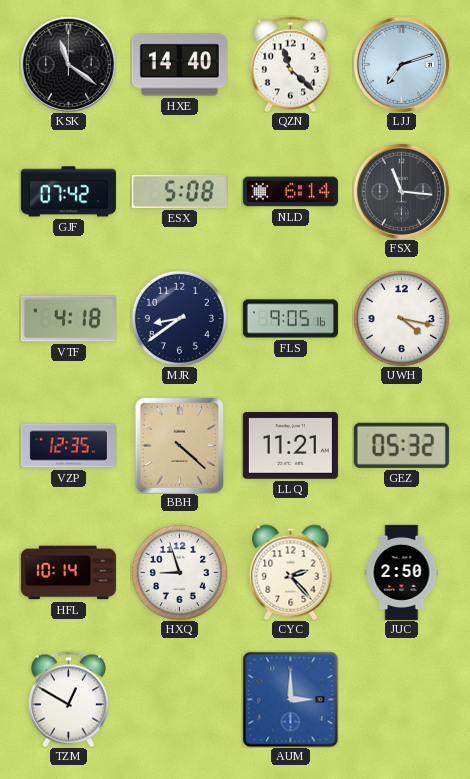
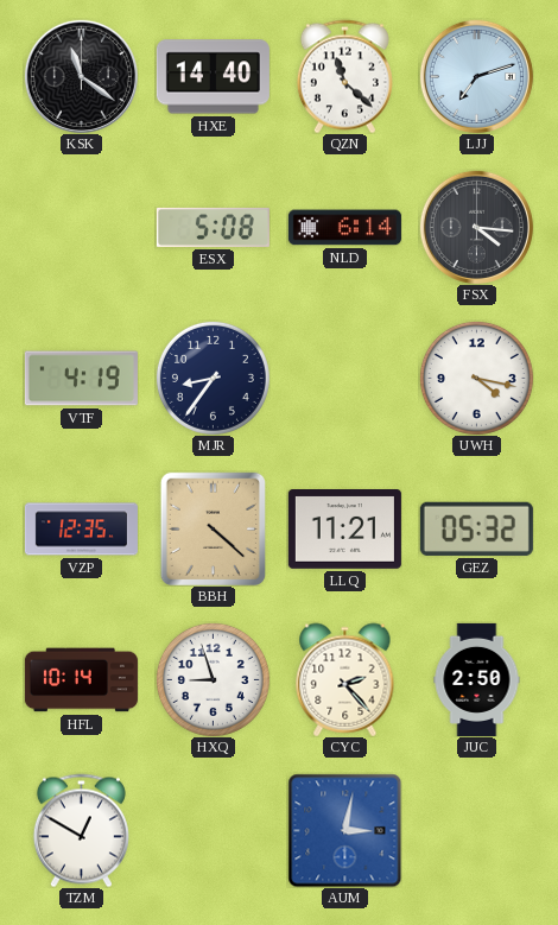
GJF: 07:42 -> none
FSX: 11:16 -> 4:16
VTF: 4:18 -> 4:19
MJR: 8:39 -> 8:36
FLS: 9:05 -> none
AUM: 3:00 -> 3:02
